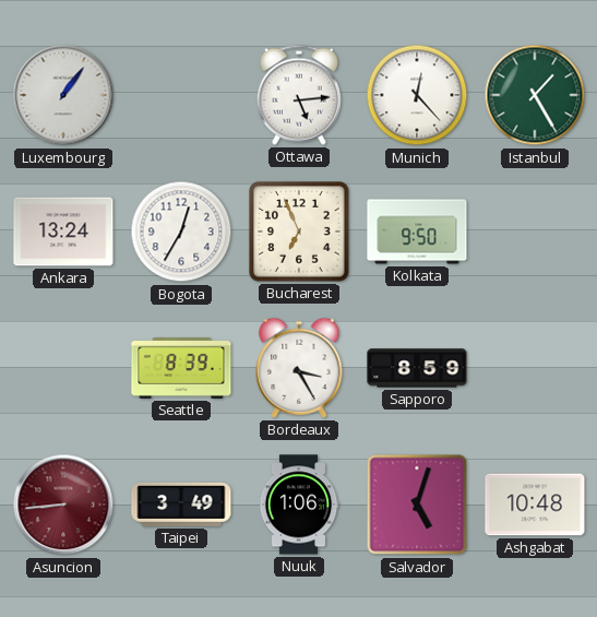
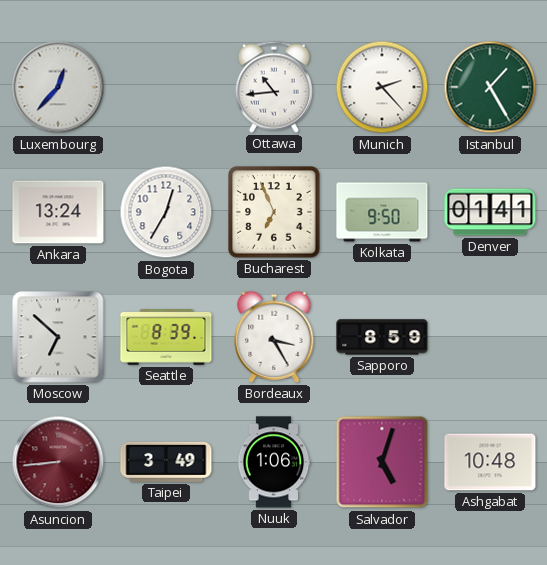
Luxembourg: 1:06 -> 12:37
Ottawa: 5:14 -> 10:44
Munich: 12:23 -> 2:23
Denver: none -> 01:41
Moscow: none -> 6:52
